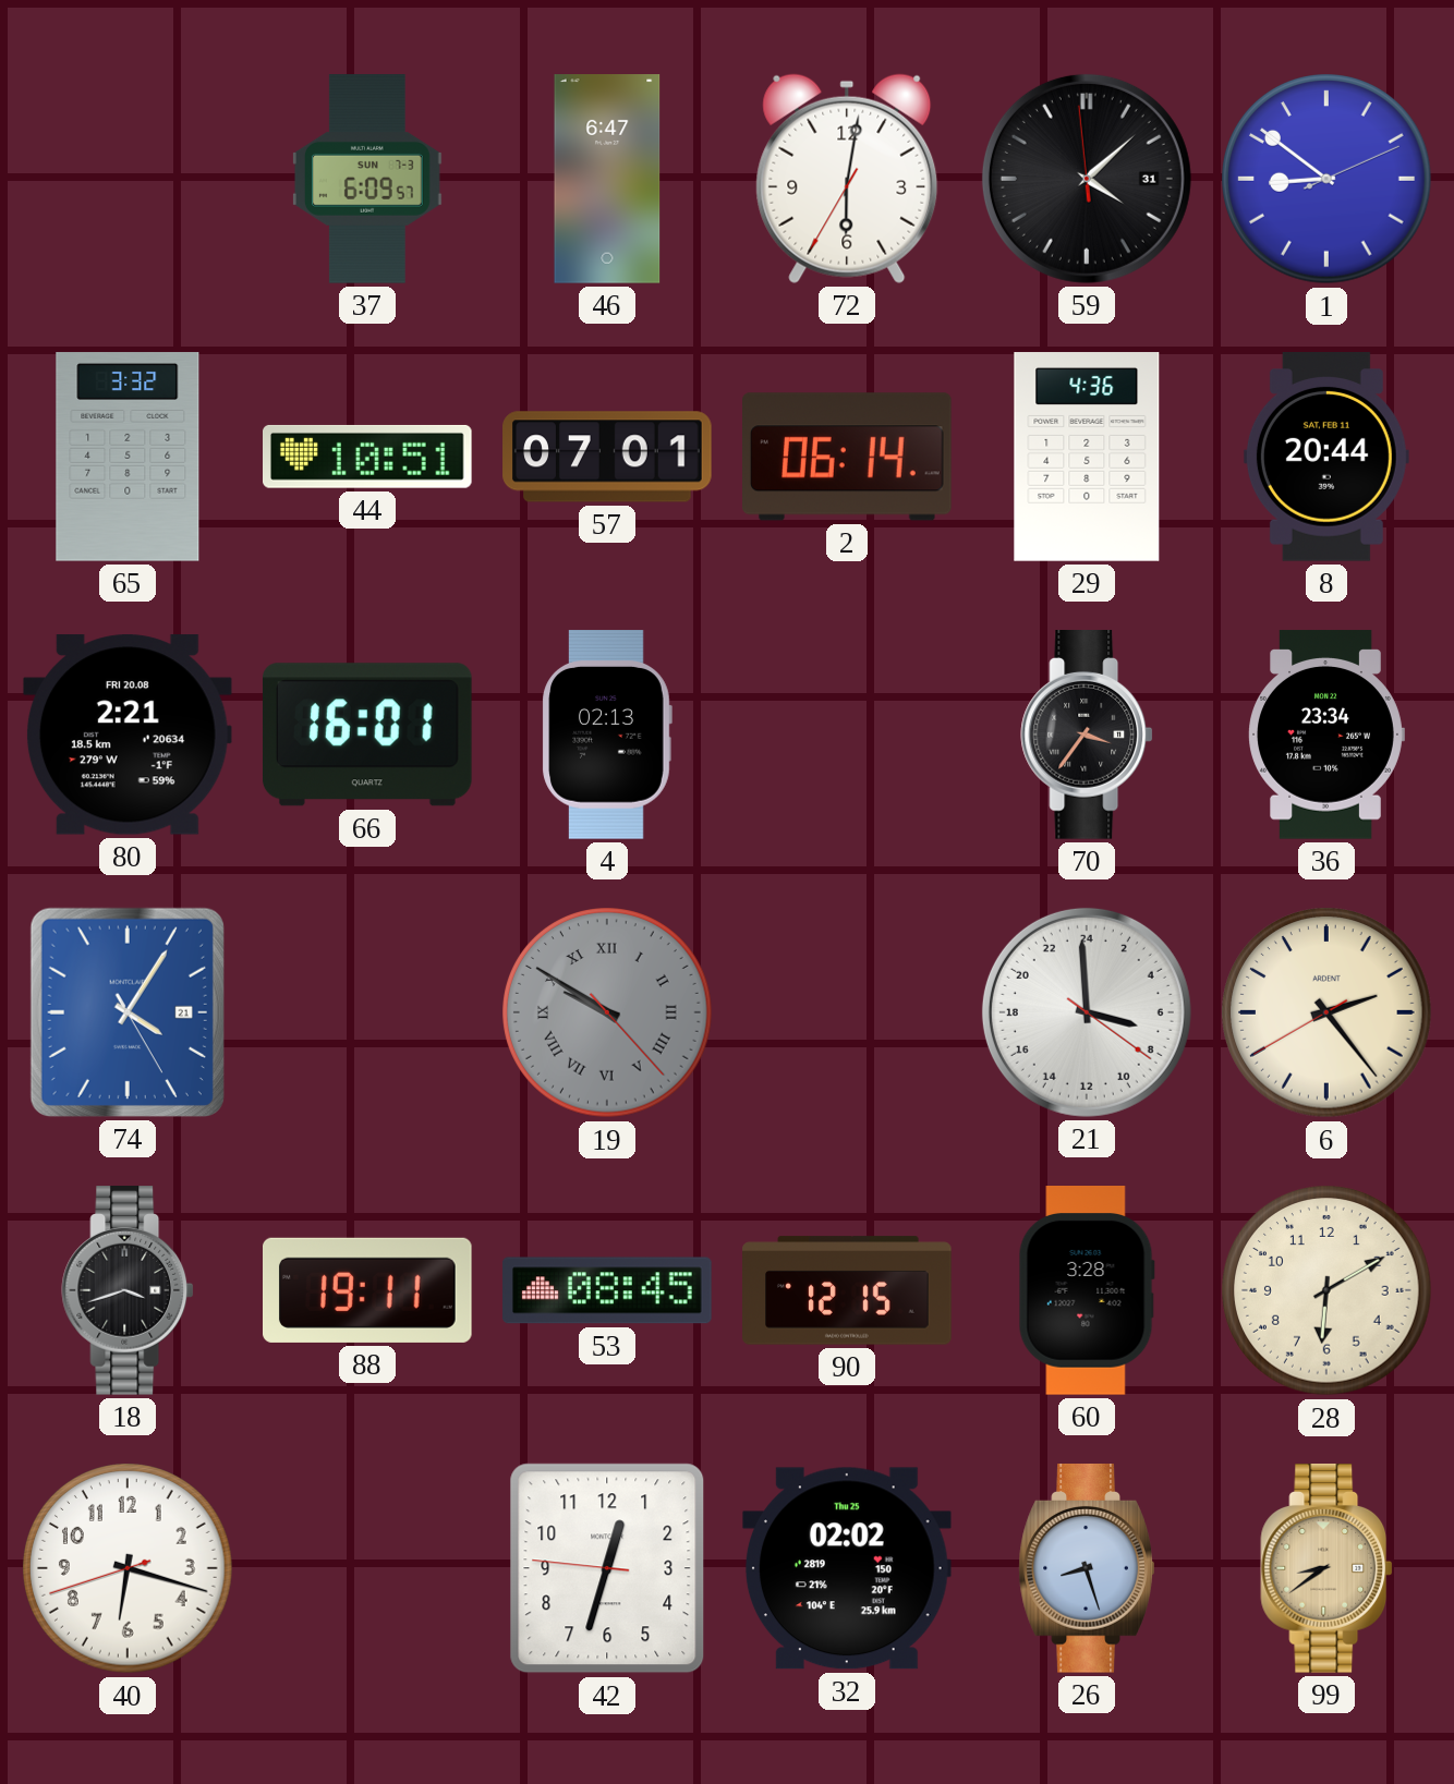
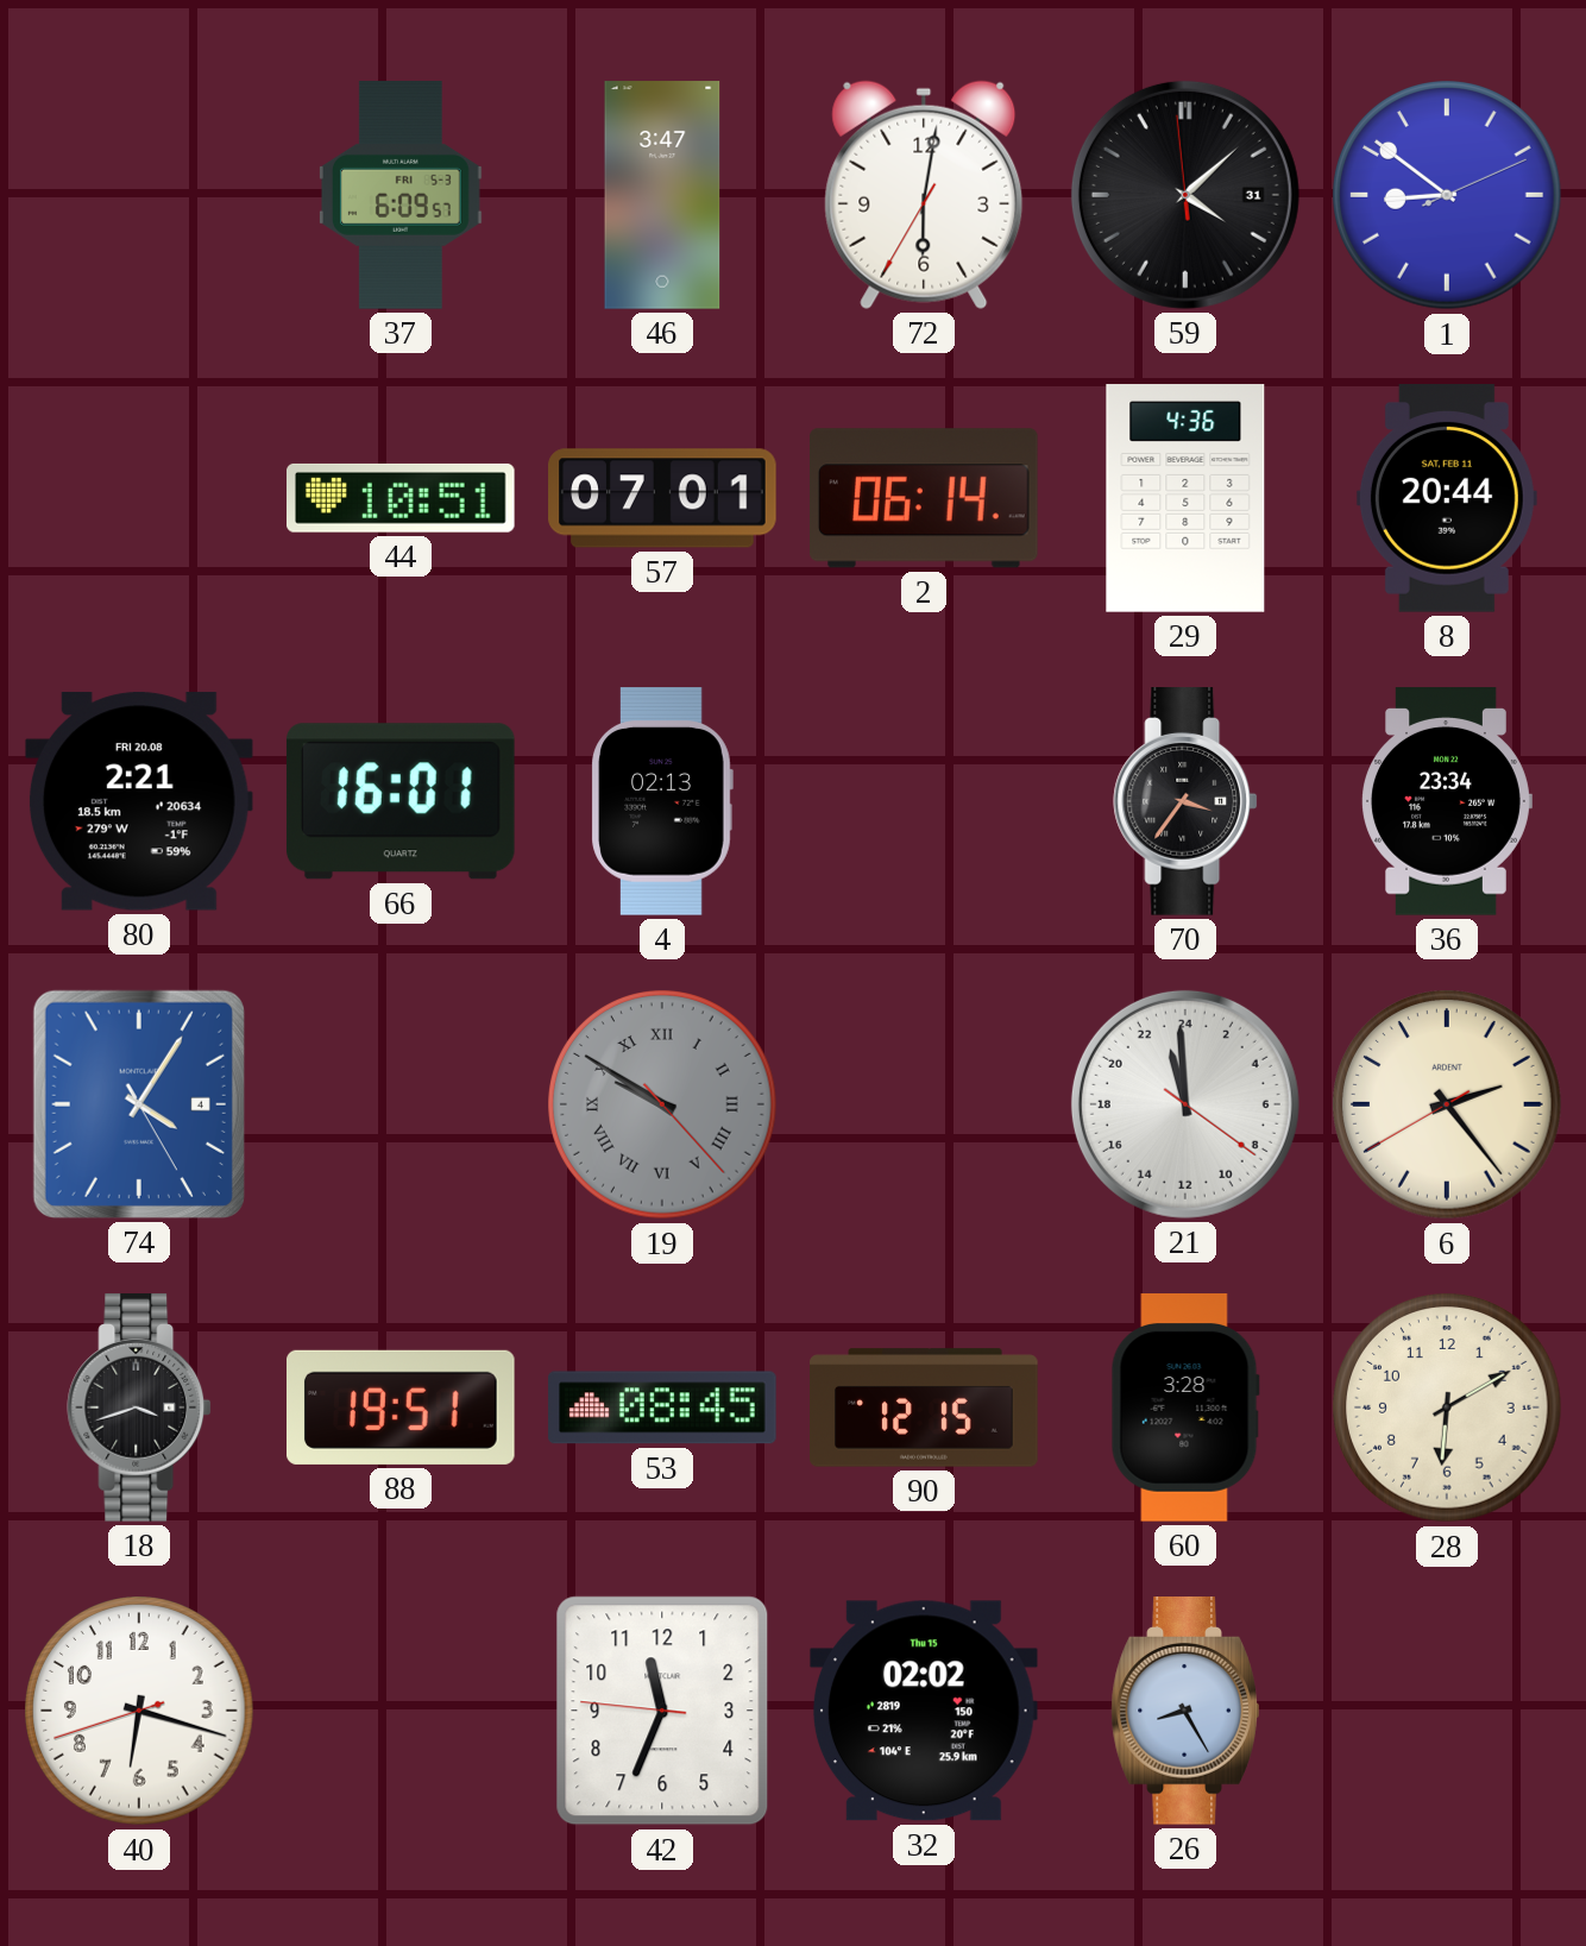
37 date: SUN 7-3 -> FRI 5-3
46: 6:47 -> 3:47
65: 3:32 -> none
74 date: 21 -> 4
21: 6:59 -> 22:59
88: 19:11 -> 19:51
42: 12:32 -> 11:33
32 date: Thu 25 -> Thu 15
26: 8:27 -> 8:25
99: 8:39 -> none
